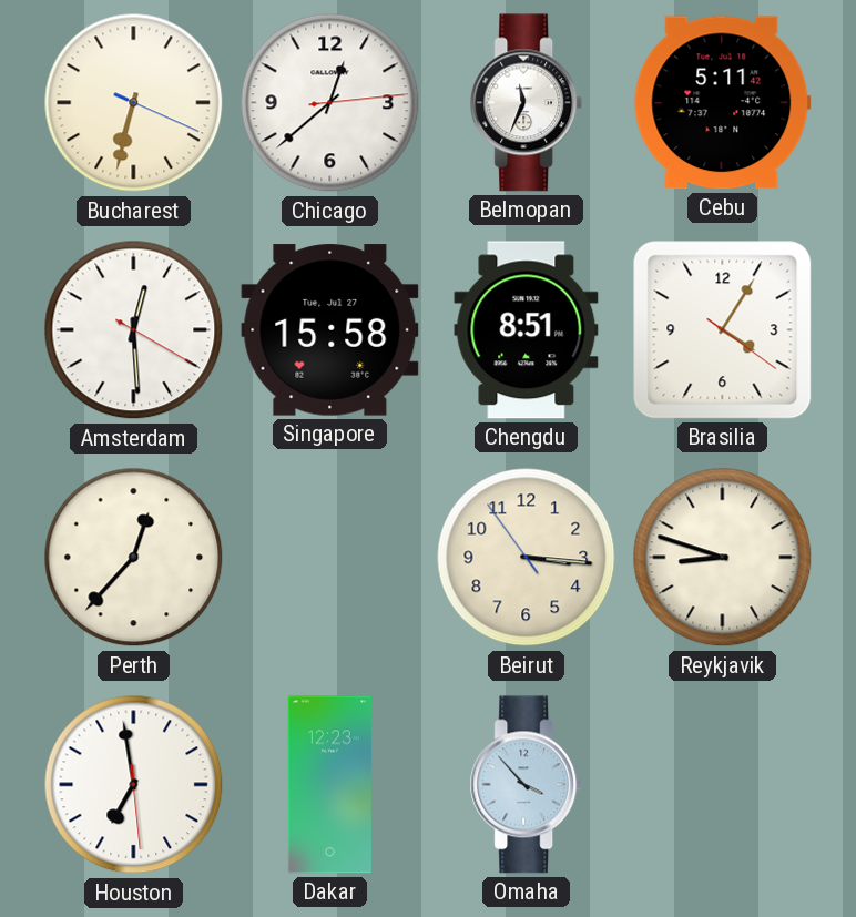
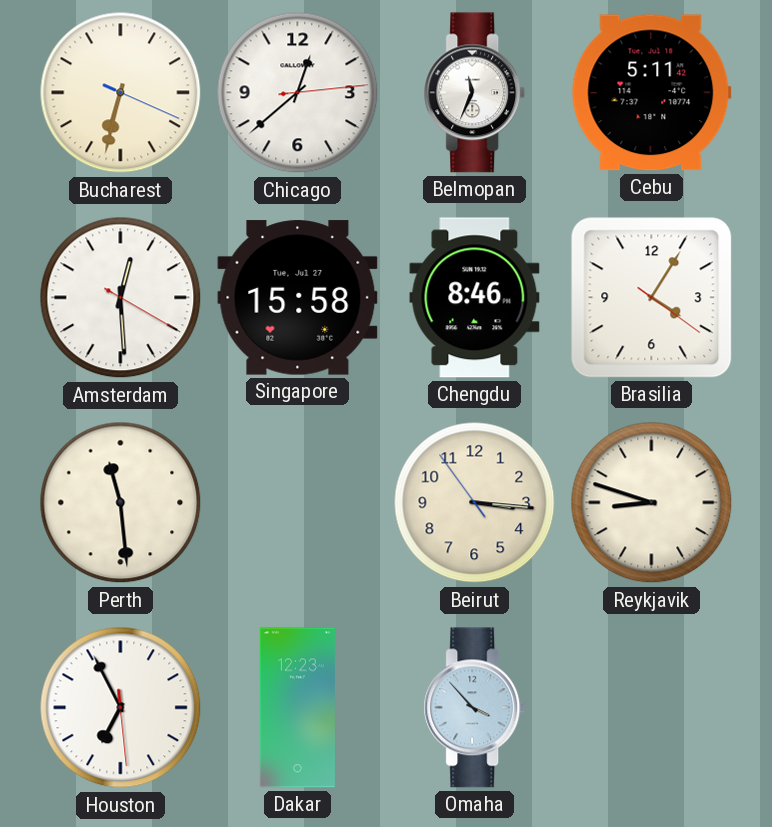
Chengdu: 8:51 -> 8:46
Perth: 12:37 -> 11:29
Houston: 6:58 -> 6:55
